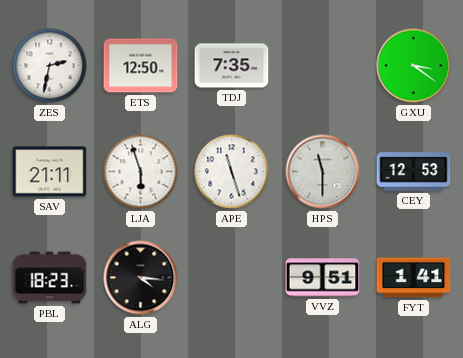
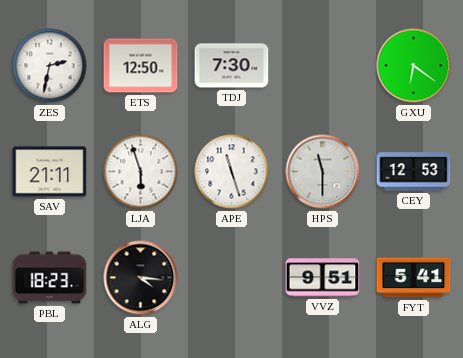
TDJ: 7:35 -> 7:30
GXU: 3:21 -> 6:21
FYT: 1:41 -> 5:41
